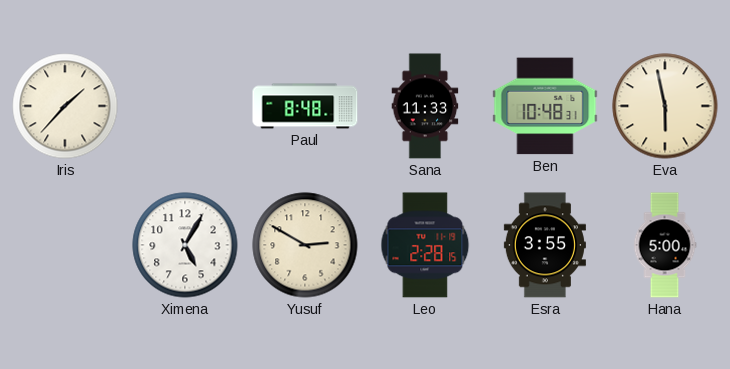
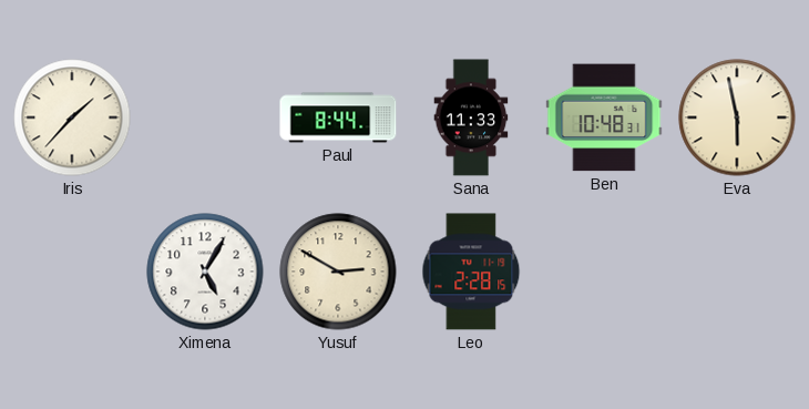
Paul: 8:48 -> 8:44
Esra: 3:55 -> none
Hana: 5:00 -> none
